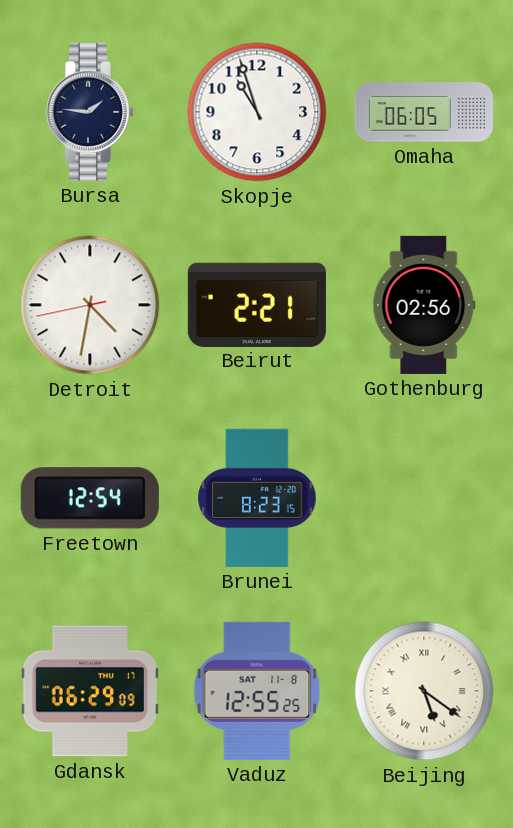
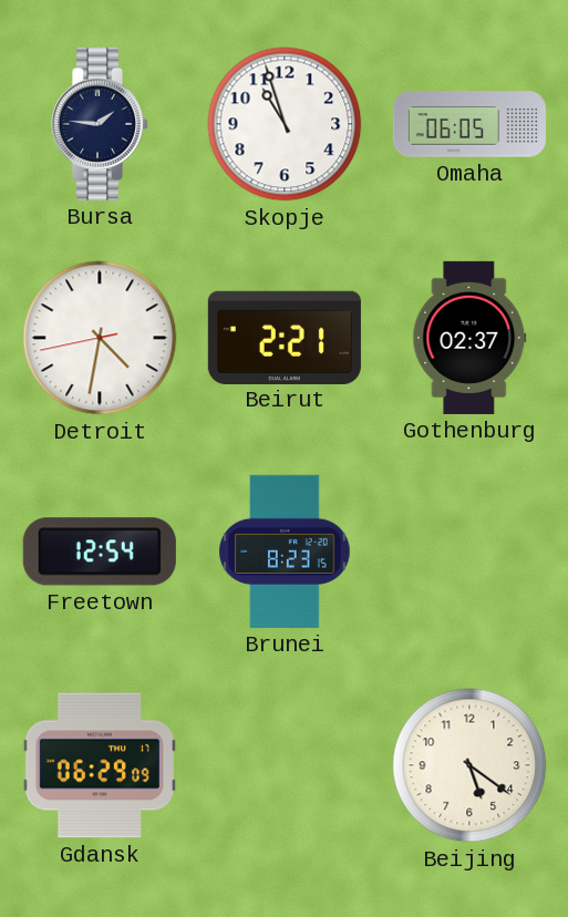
Gothenburg: 02:56 -> 02:37
Vaduz: 12:55 -> none
Beijing numerals: Roman -> Arabic
